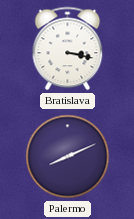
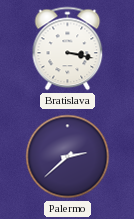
Palermo: 8:11 -> 2:38
